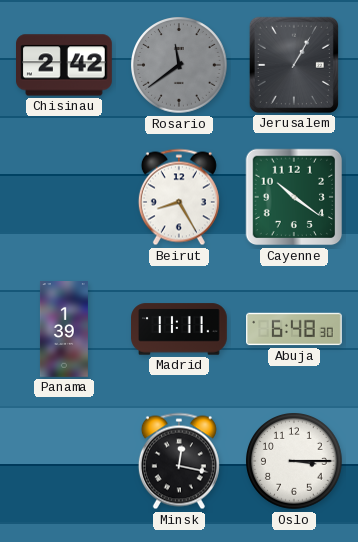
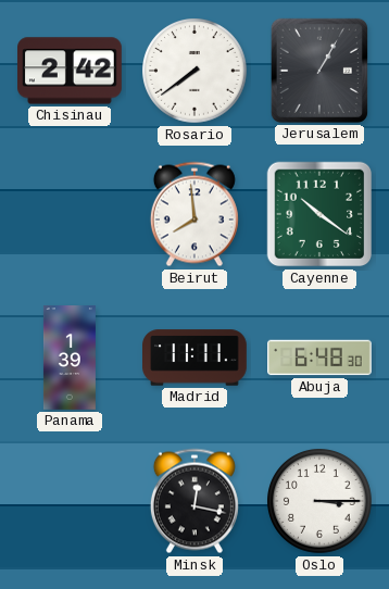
Rosario: 11:39 -> 7:39
Rosario dial: grey -> white
Beirut: 8:25 -> 7:59
